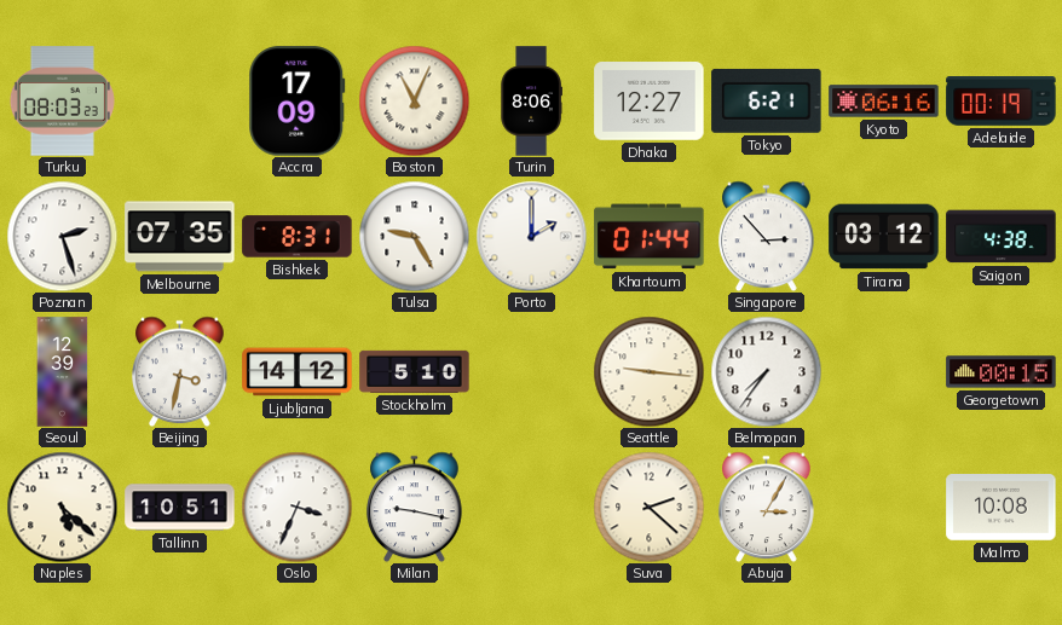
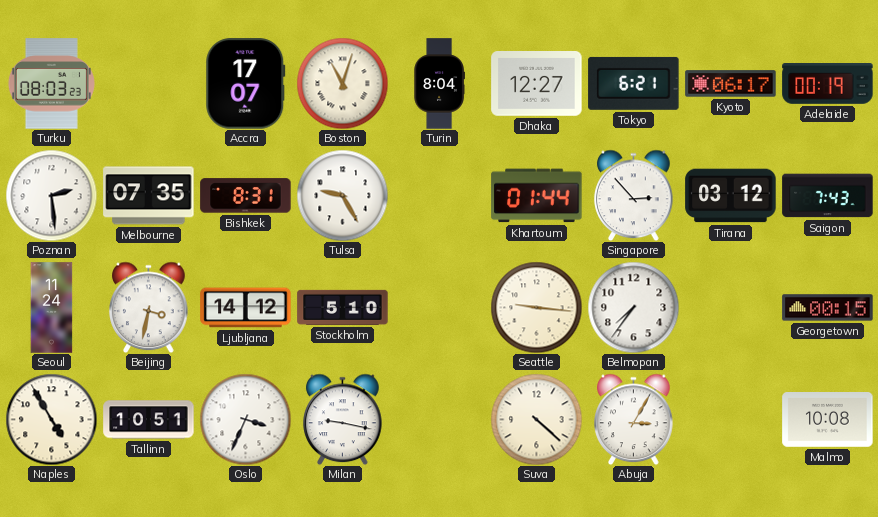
Accra: 17:09 -> 17:07
Boston: 11:04 -> 11:03
Turin: 8:06 -> 8:04
Kyoto: 06:16 -> 06:17
Poznan: 2:27 -> 2:29
Porto: 2:00 -> none
Saigon: 4:38 -> 7:43
Seoul: 12:39 -> 11:24
Naples: 5:22 -> 4:55
Suva: 2:22 -> 4:22
